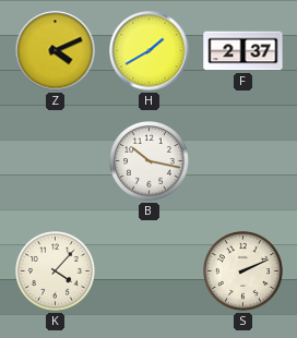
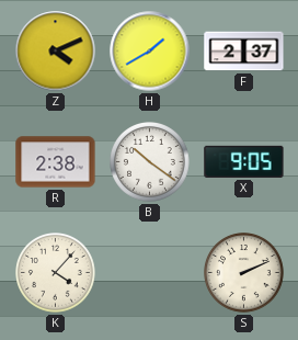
R: none -> 2:38
B: 10:17 -> 10:21
X: none -> 9:05
